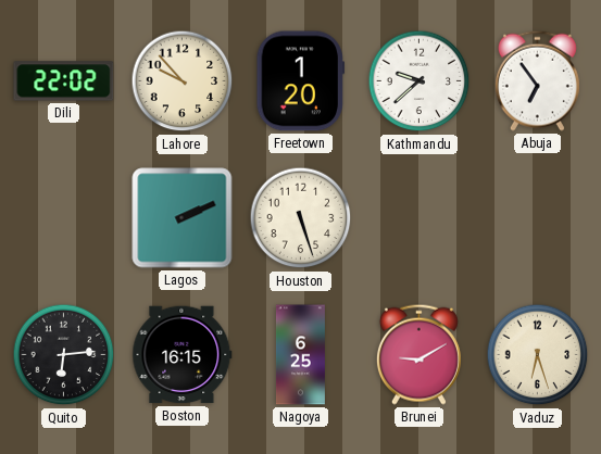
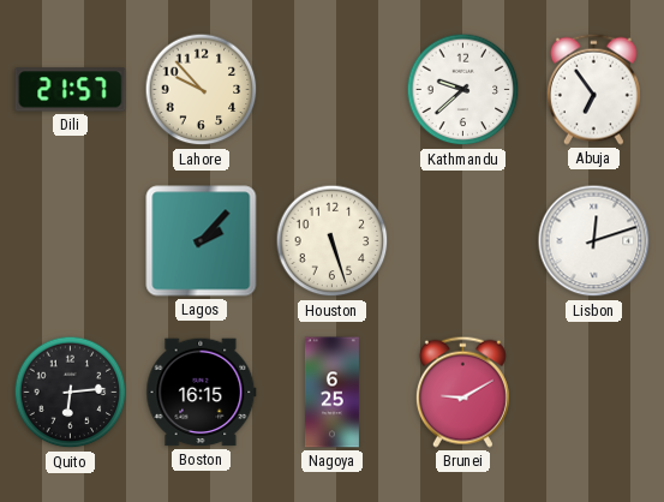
Dili: 22:02 -> 21:57
Freetown: 1:20 -> none
Lagos: 2:11 -> 2:07
Lisbon: none -> 12:12
Vaduz: 6:27 -> none
